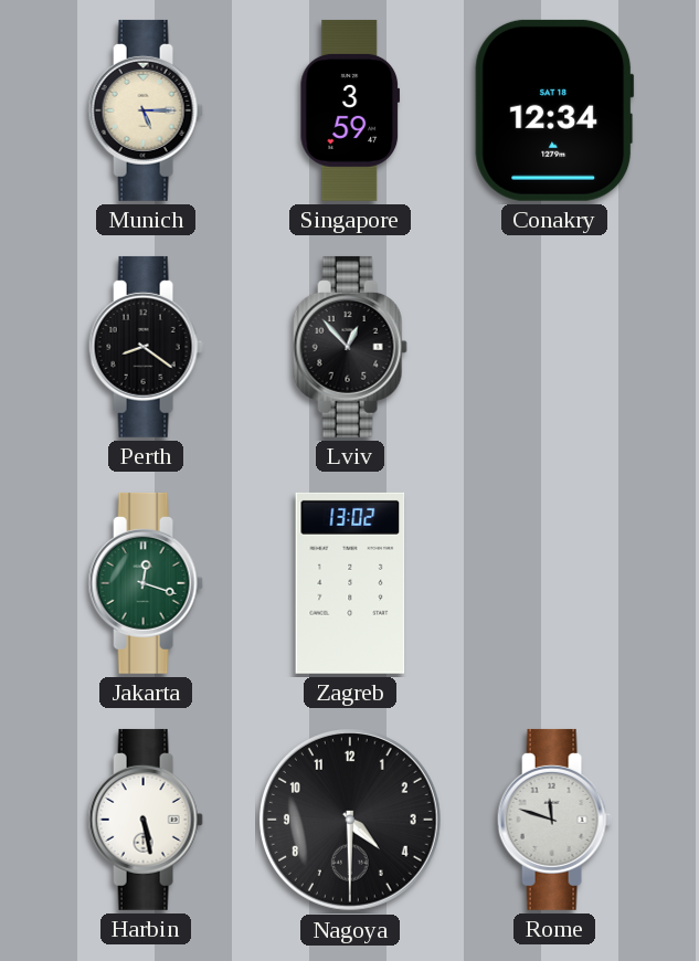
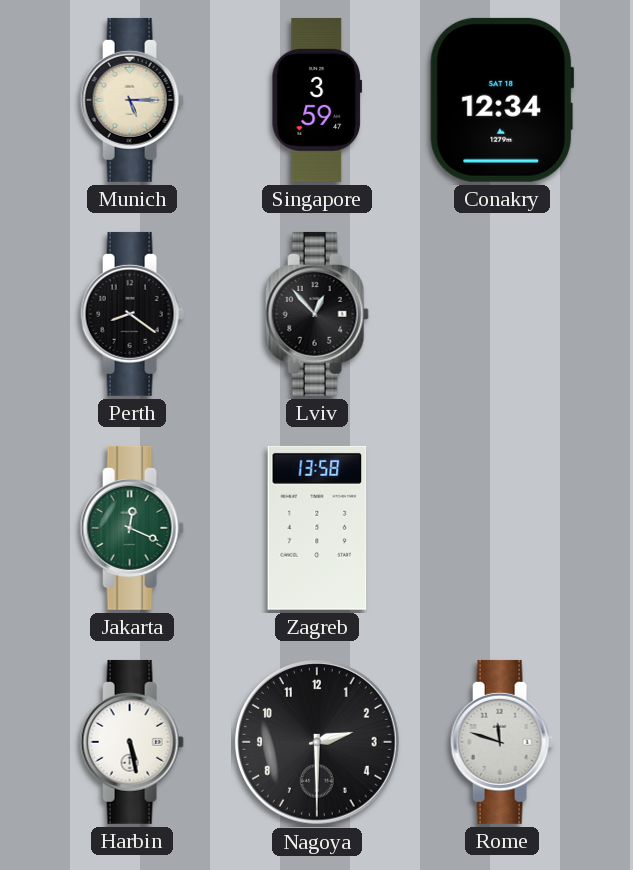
Jakarta: 12:18 -> 12:19
Zagreb: 13:02 -> 13:58
Nagoya: 4:30 -> 2:30
